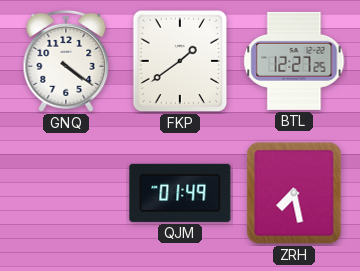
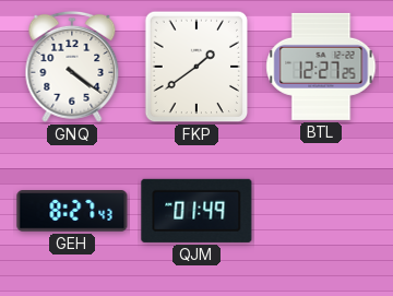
GEH: none -> 8:27
ZRH: 7:28 -> none
